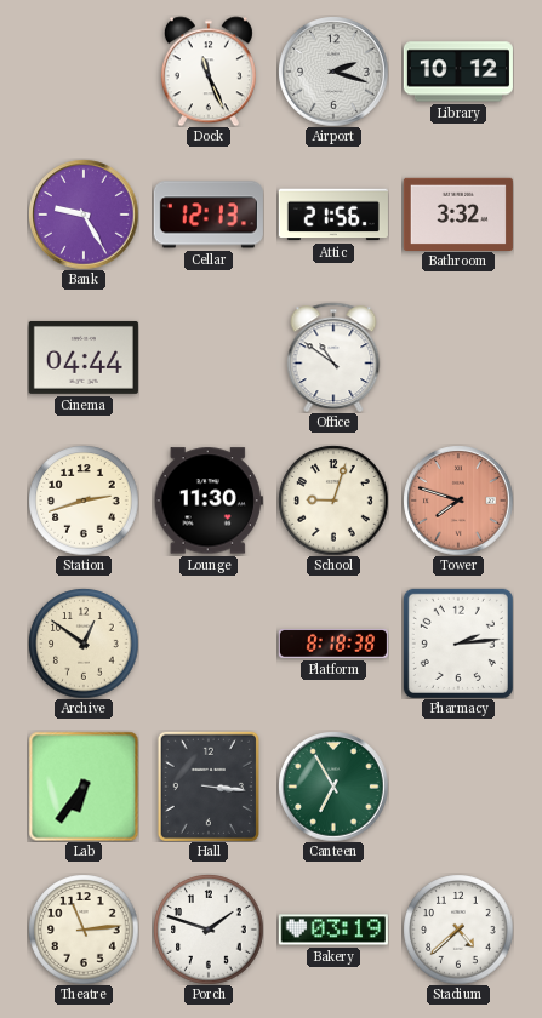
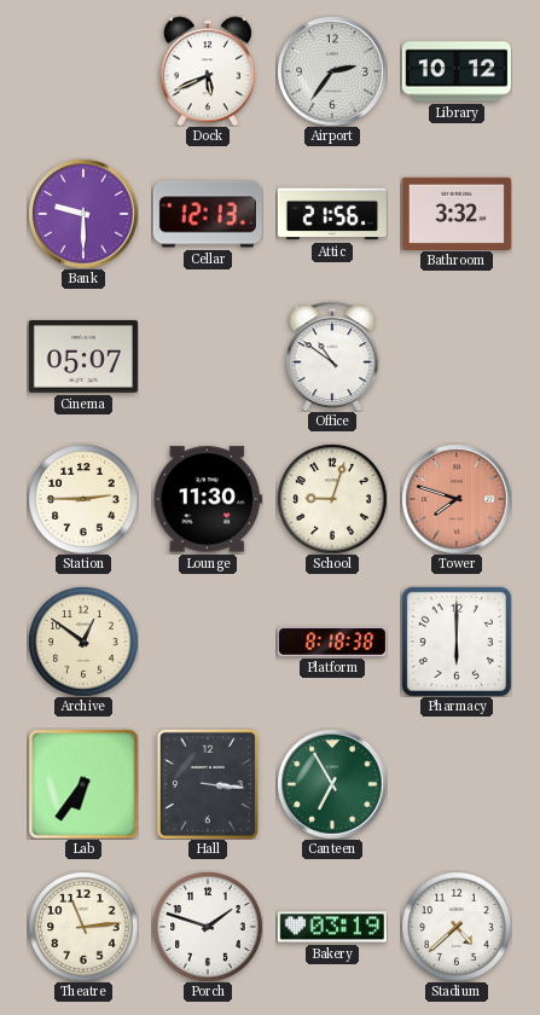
Dock: 11:26 -> 5:41
Airport: 2:18 -> 2:36
Bank: 9:25 -> 9:30
Cinema: 04:44 -> 05:07
Station: 2:42 -> 2:45
Pharmacy: 2:14 -> 6:00
